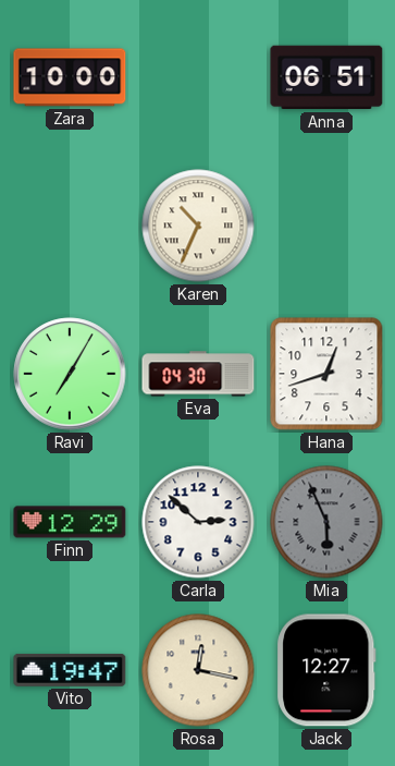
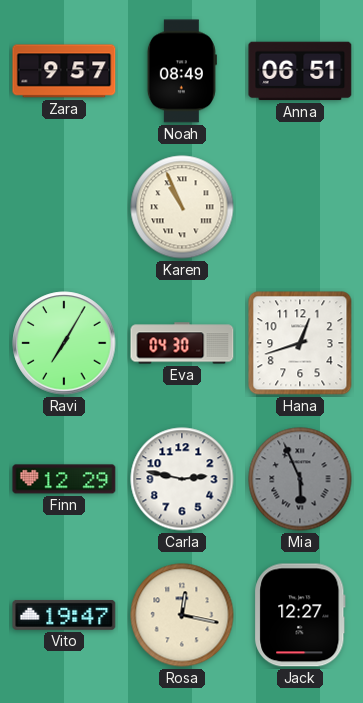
Zara: 10:00 -> 9:57
Noah: none -> 08:49
Karen: 10:34 -> 10:56
Carla: 2:52 -> 2:47
